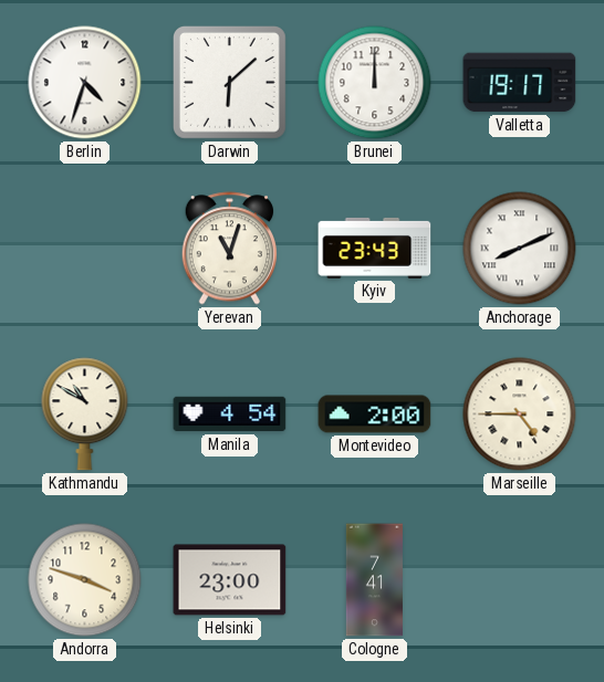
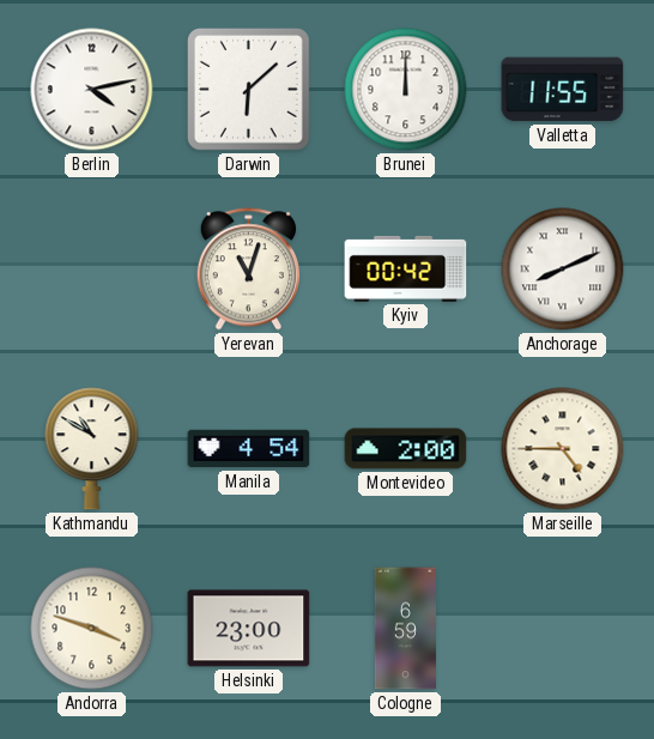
Berlin: 4:33 -> 4:13
Valletta: 19:17 -> 11:55
Kyiv: 23:43 -> 00:42
Cologne: 7:41 -> 6:59
